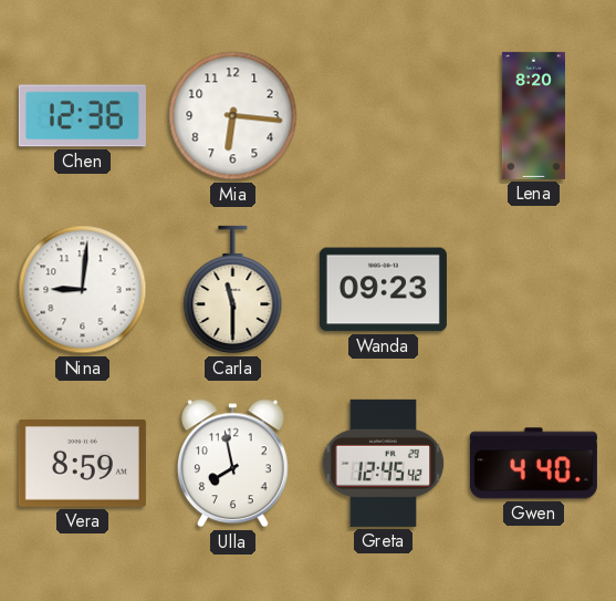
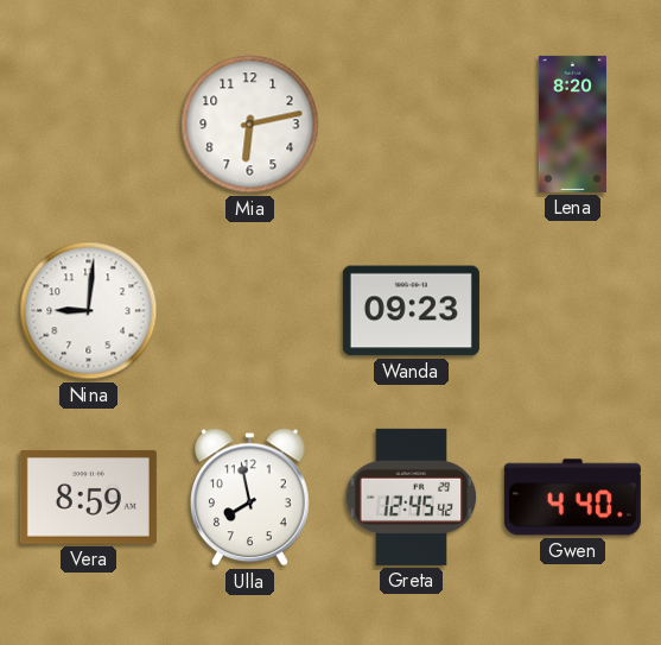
Chen: 12:36 -> none
Mia: 6:16 -> 6:13
Carla: 11:30 -> none
